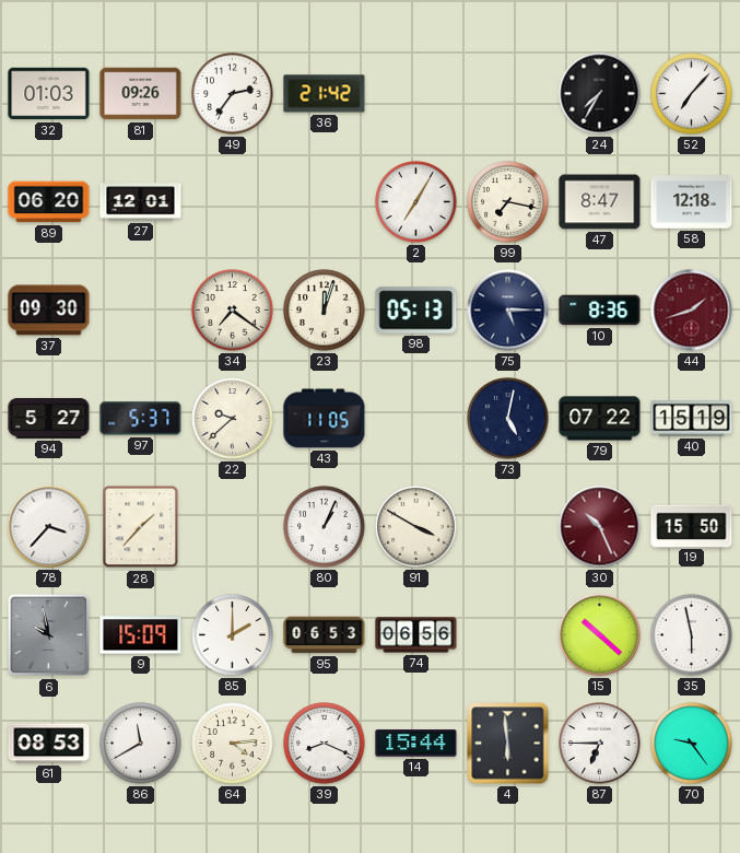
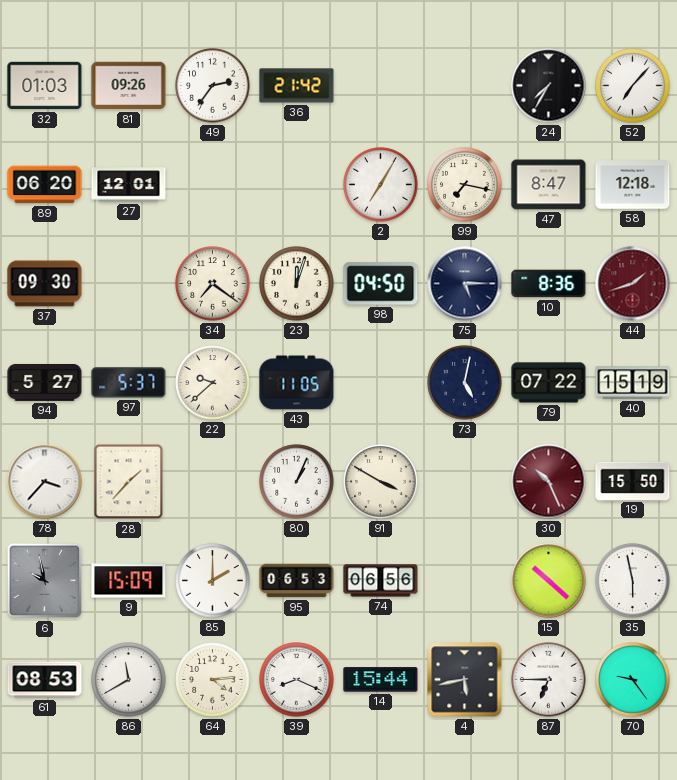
98: 05:13 -> 04:50
4: 5:59 -> 5:43
